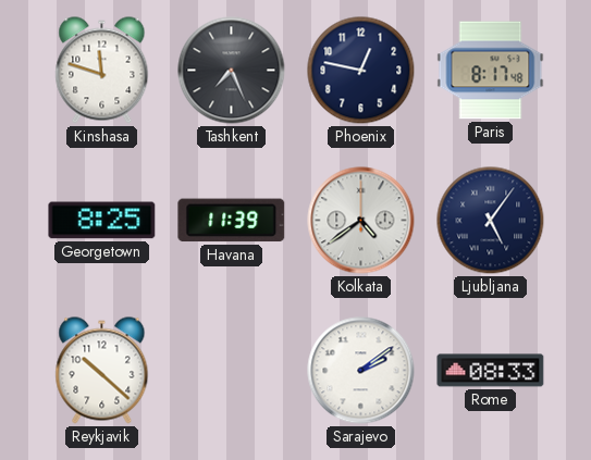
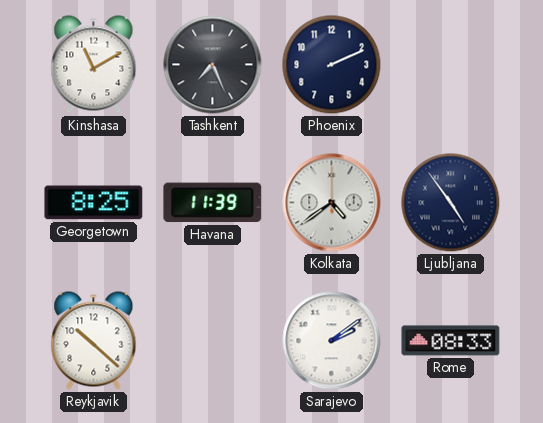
Kinshasa: 11:48 -> 11:10
Phoenix: 12:47 -> 2:11
Paris: 8:17 -> none
Ljubljana: 5:06 -> 4:54
